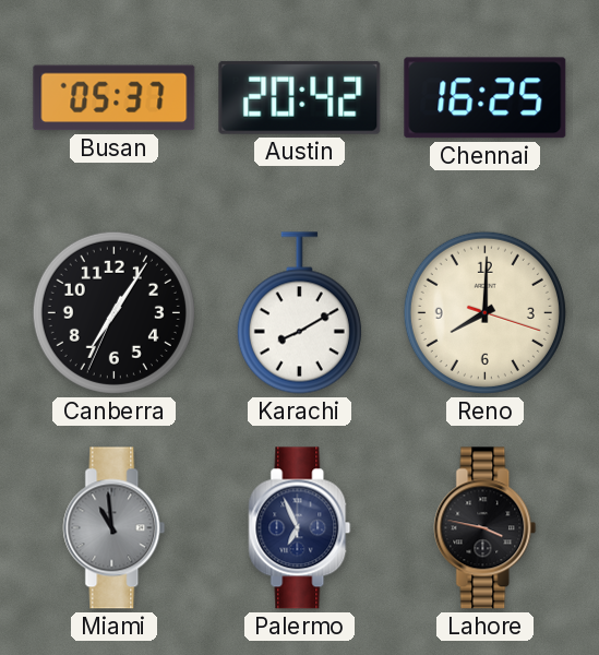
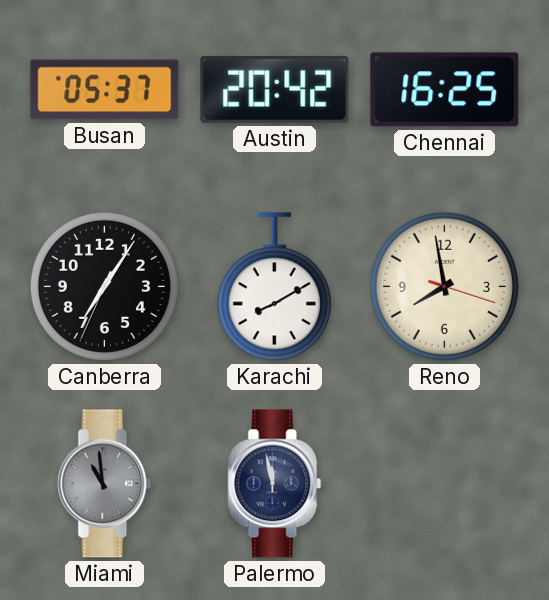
Reno: 8:00 -> 7:58
Palermo: 6:56 -> 11:58
Lahore: 3:47 -> none
